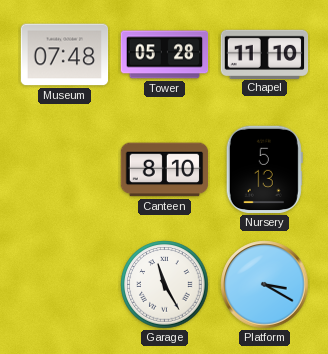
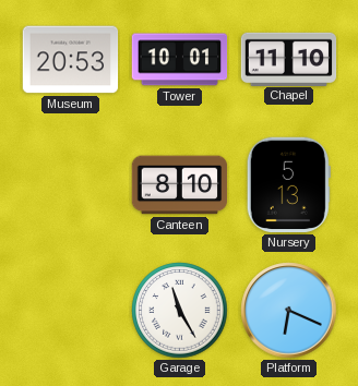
Museum: 07:48 -> 20:53
Tower: 05:28 -> 10:01
Platform: 3:20 -> 6:19
